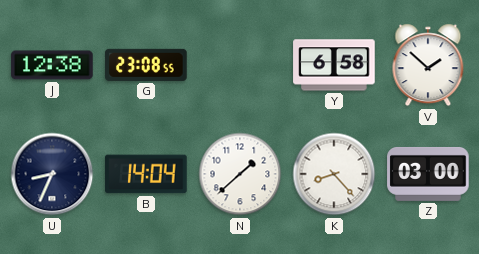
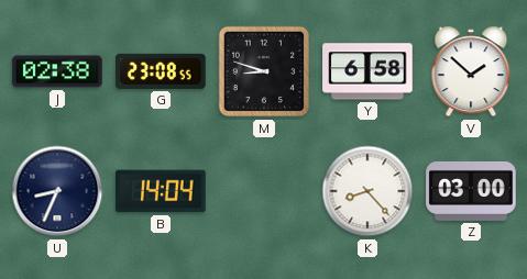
J: 12:38 -> 02:38
M: none -> 8:48
N: 1:38 -> none
